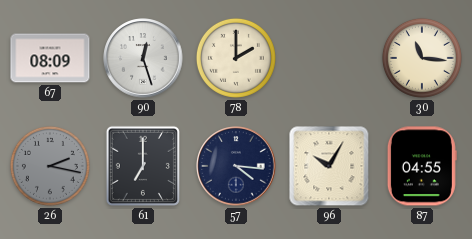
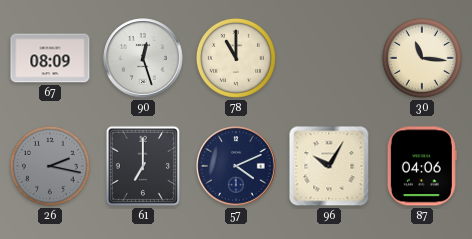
78: 2:00 -> 11:00
57: 4:16 -> 4:11
87: 04:55 -> 04:06
